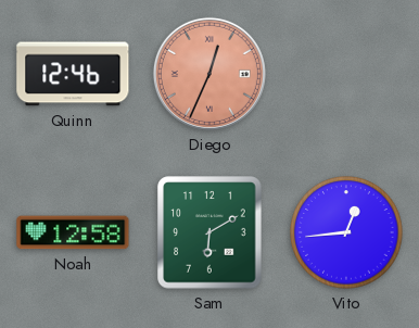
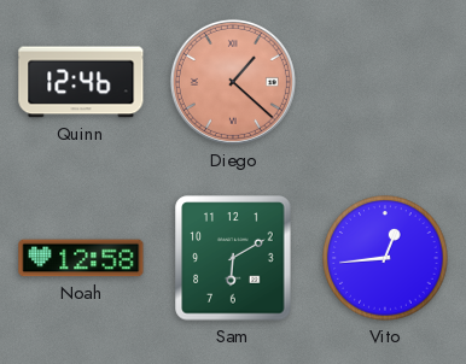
Diego: 12:34 -> 1:22
